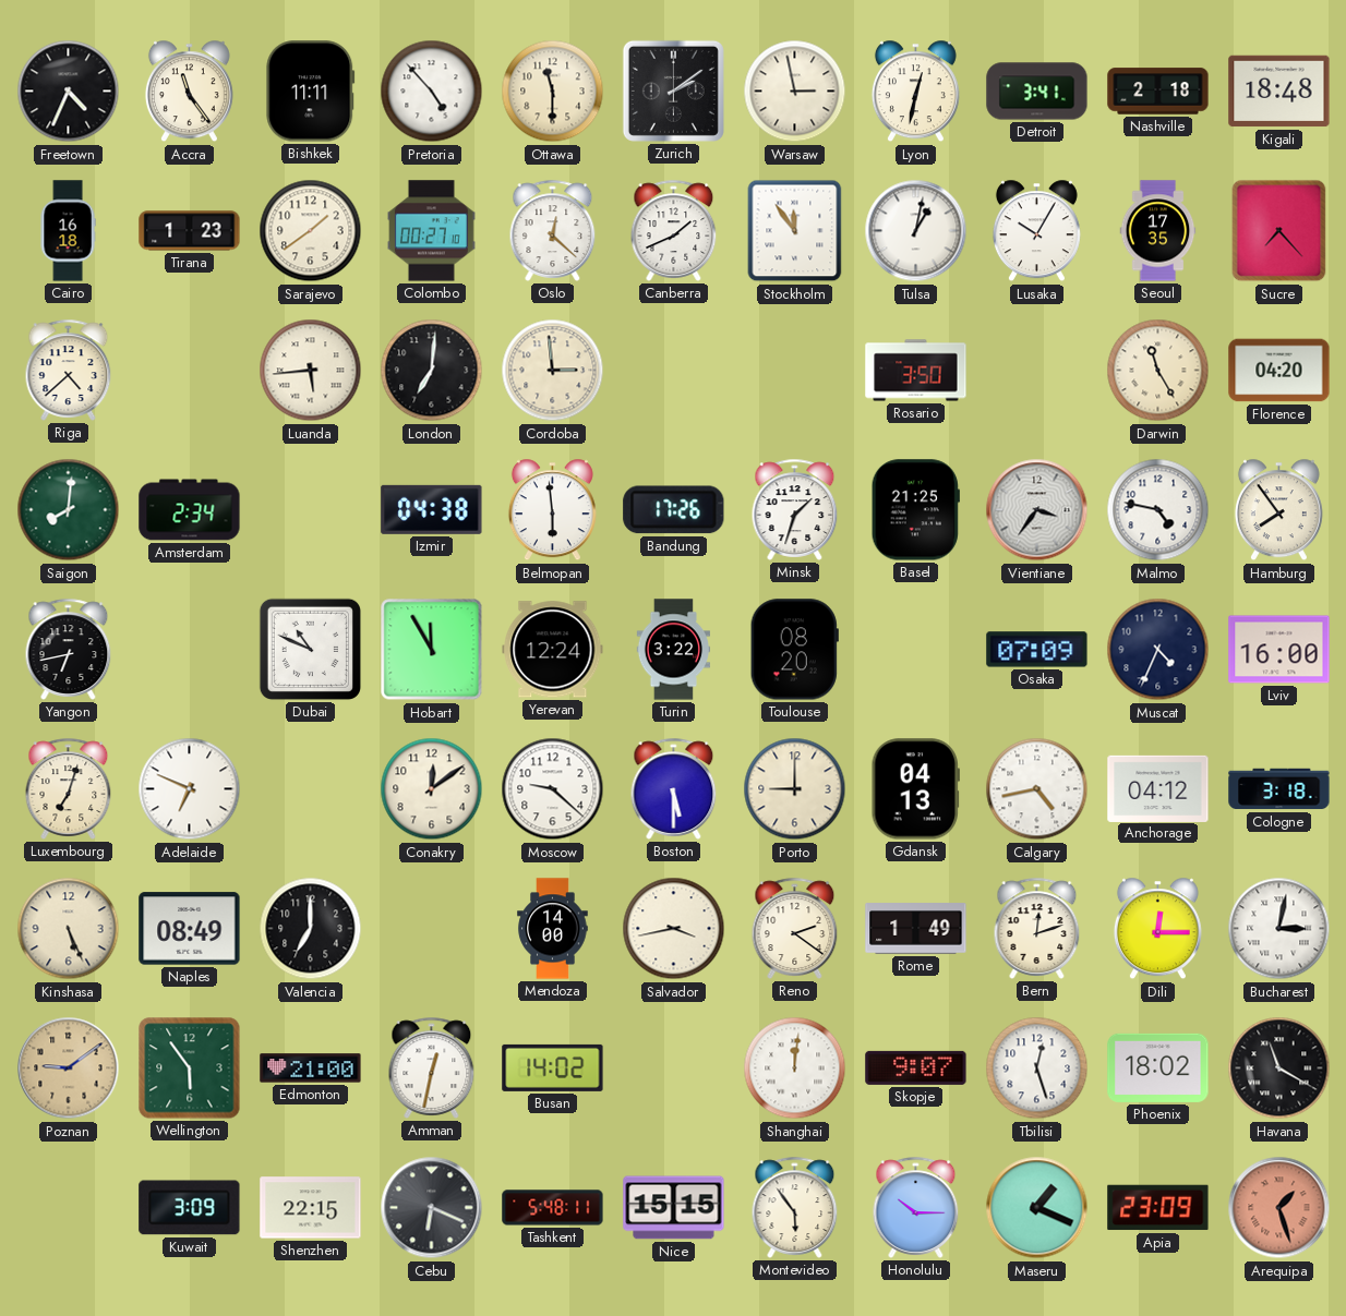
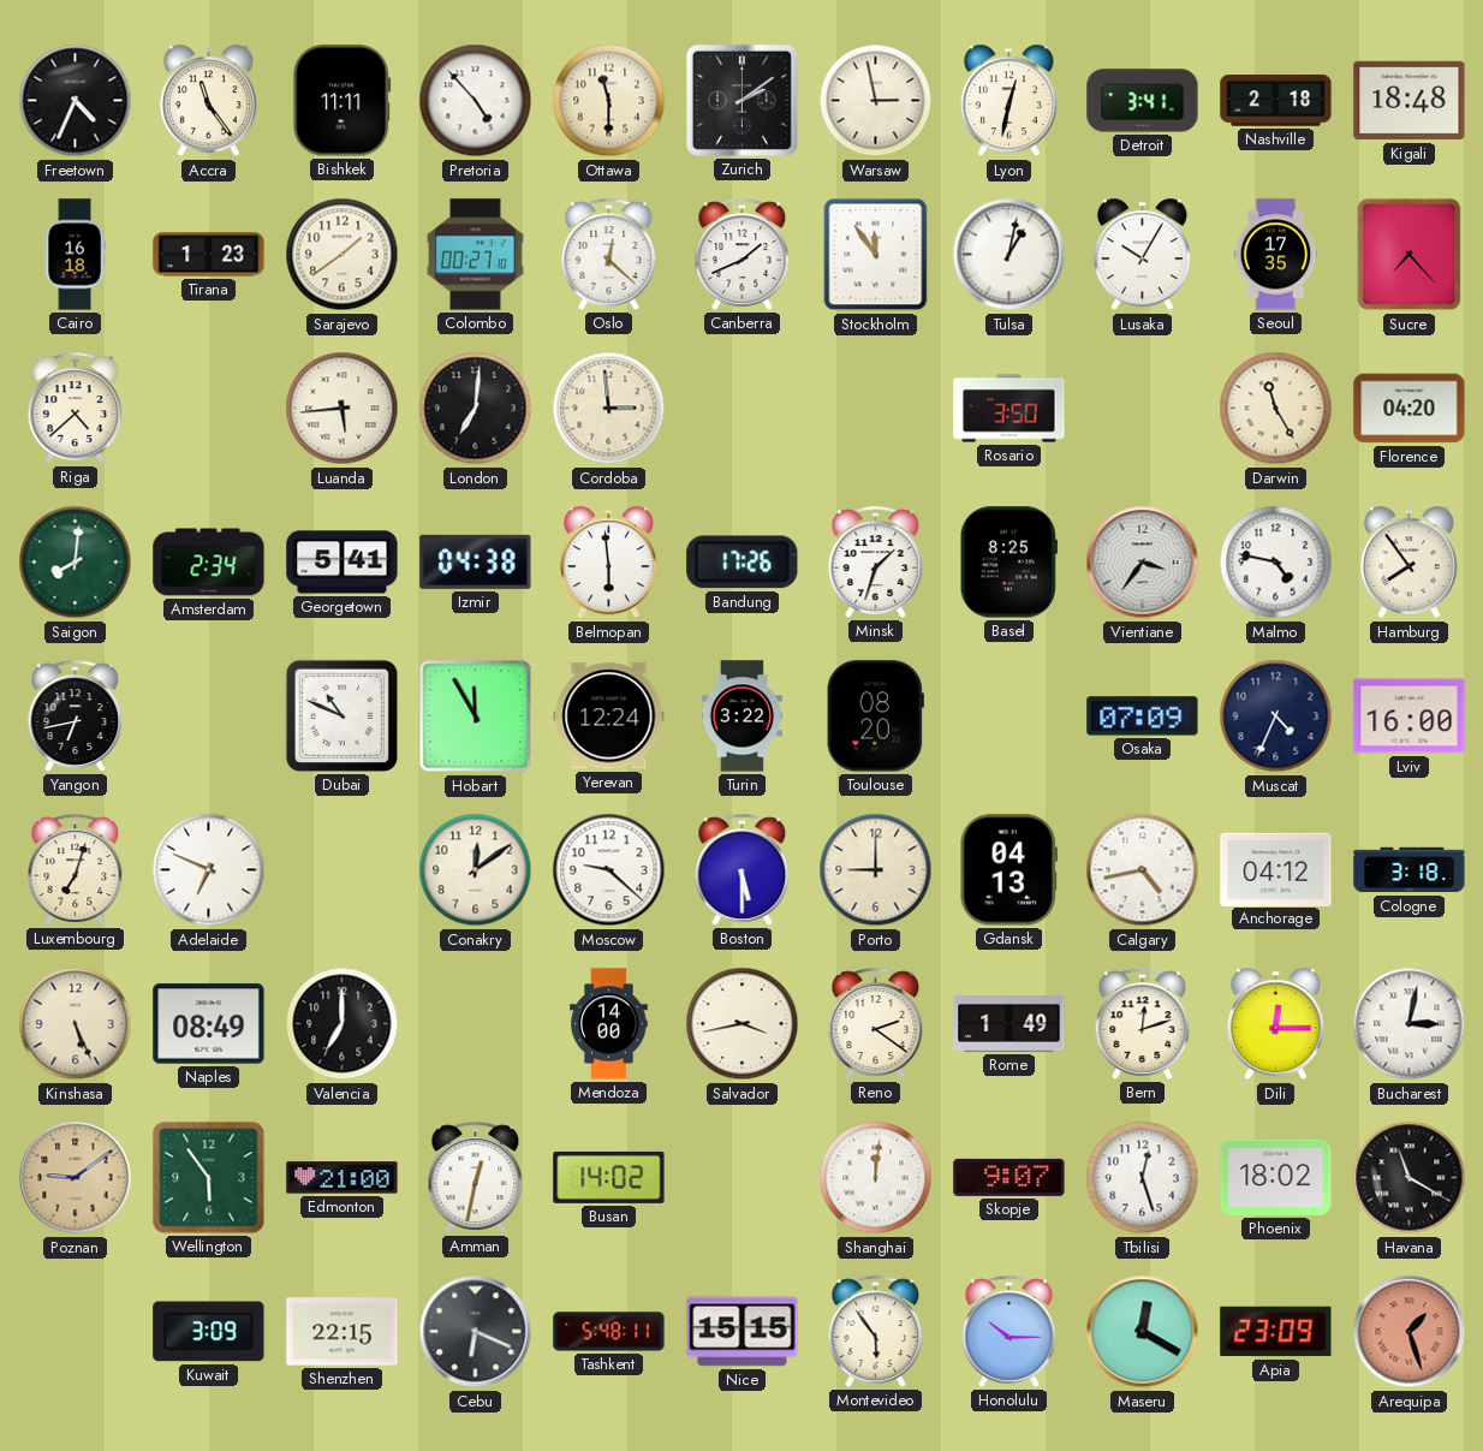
Georgetown: none -> 5:41
Basel: 21:25 -> 8:25
Maseru: 1:19 -> 12:20
